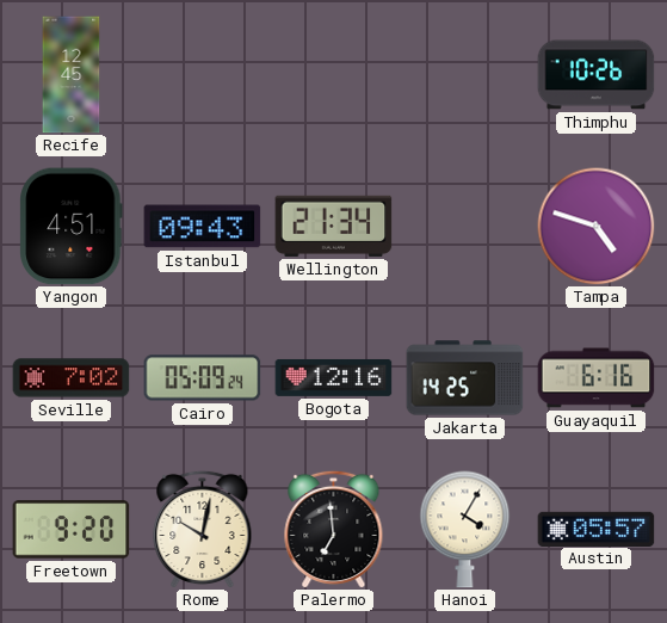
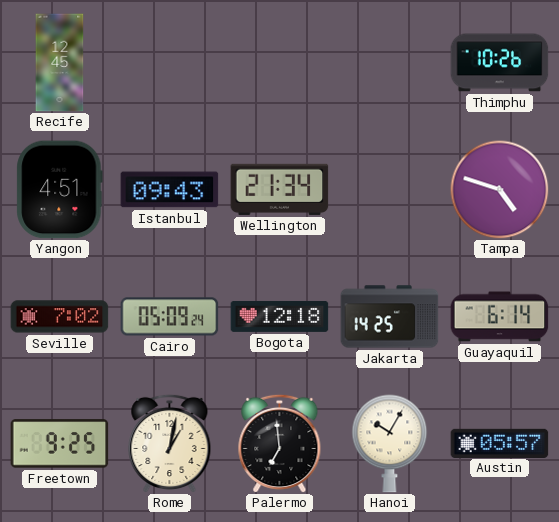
Bogota: 12:16 -> 12:18
Guayaquil: 6:16 -> 6:14
Freetown: 9:20 -> 9:25
Rome: 10:02 -> 1:02
Hanoi: 4:05 -> 10:05
